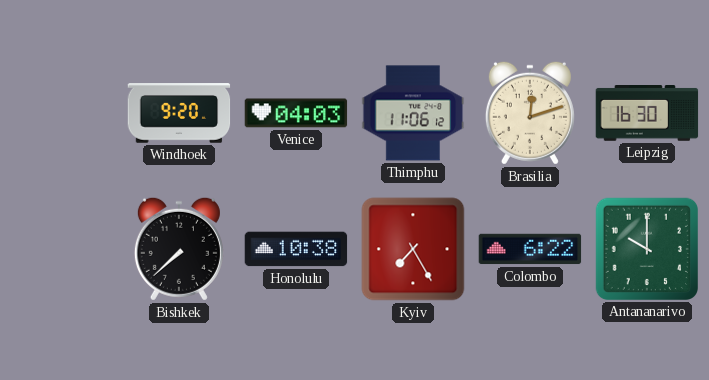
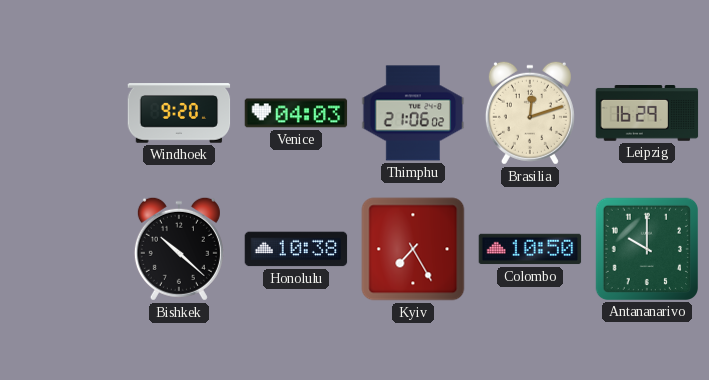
Thimphu: 11:06 -> 21:06
Leipzig: 16:30 -> 16:29
Bishkek: 7:38 -> 10:22
Colombo: 6:22 -> 10:50
